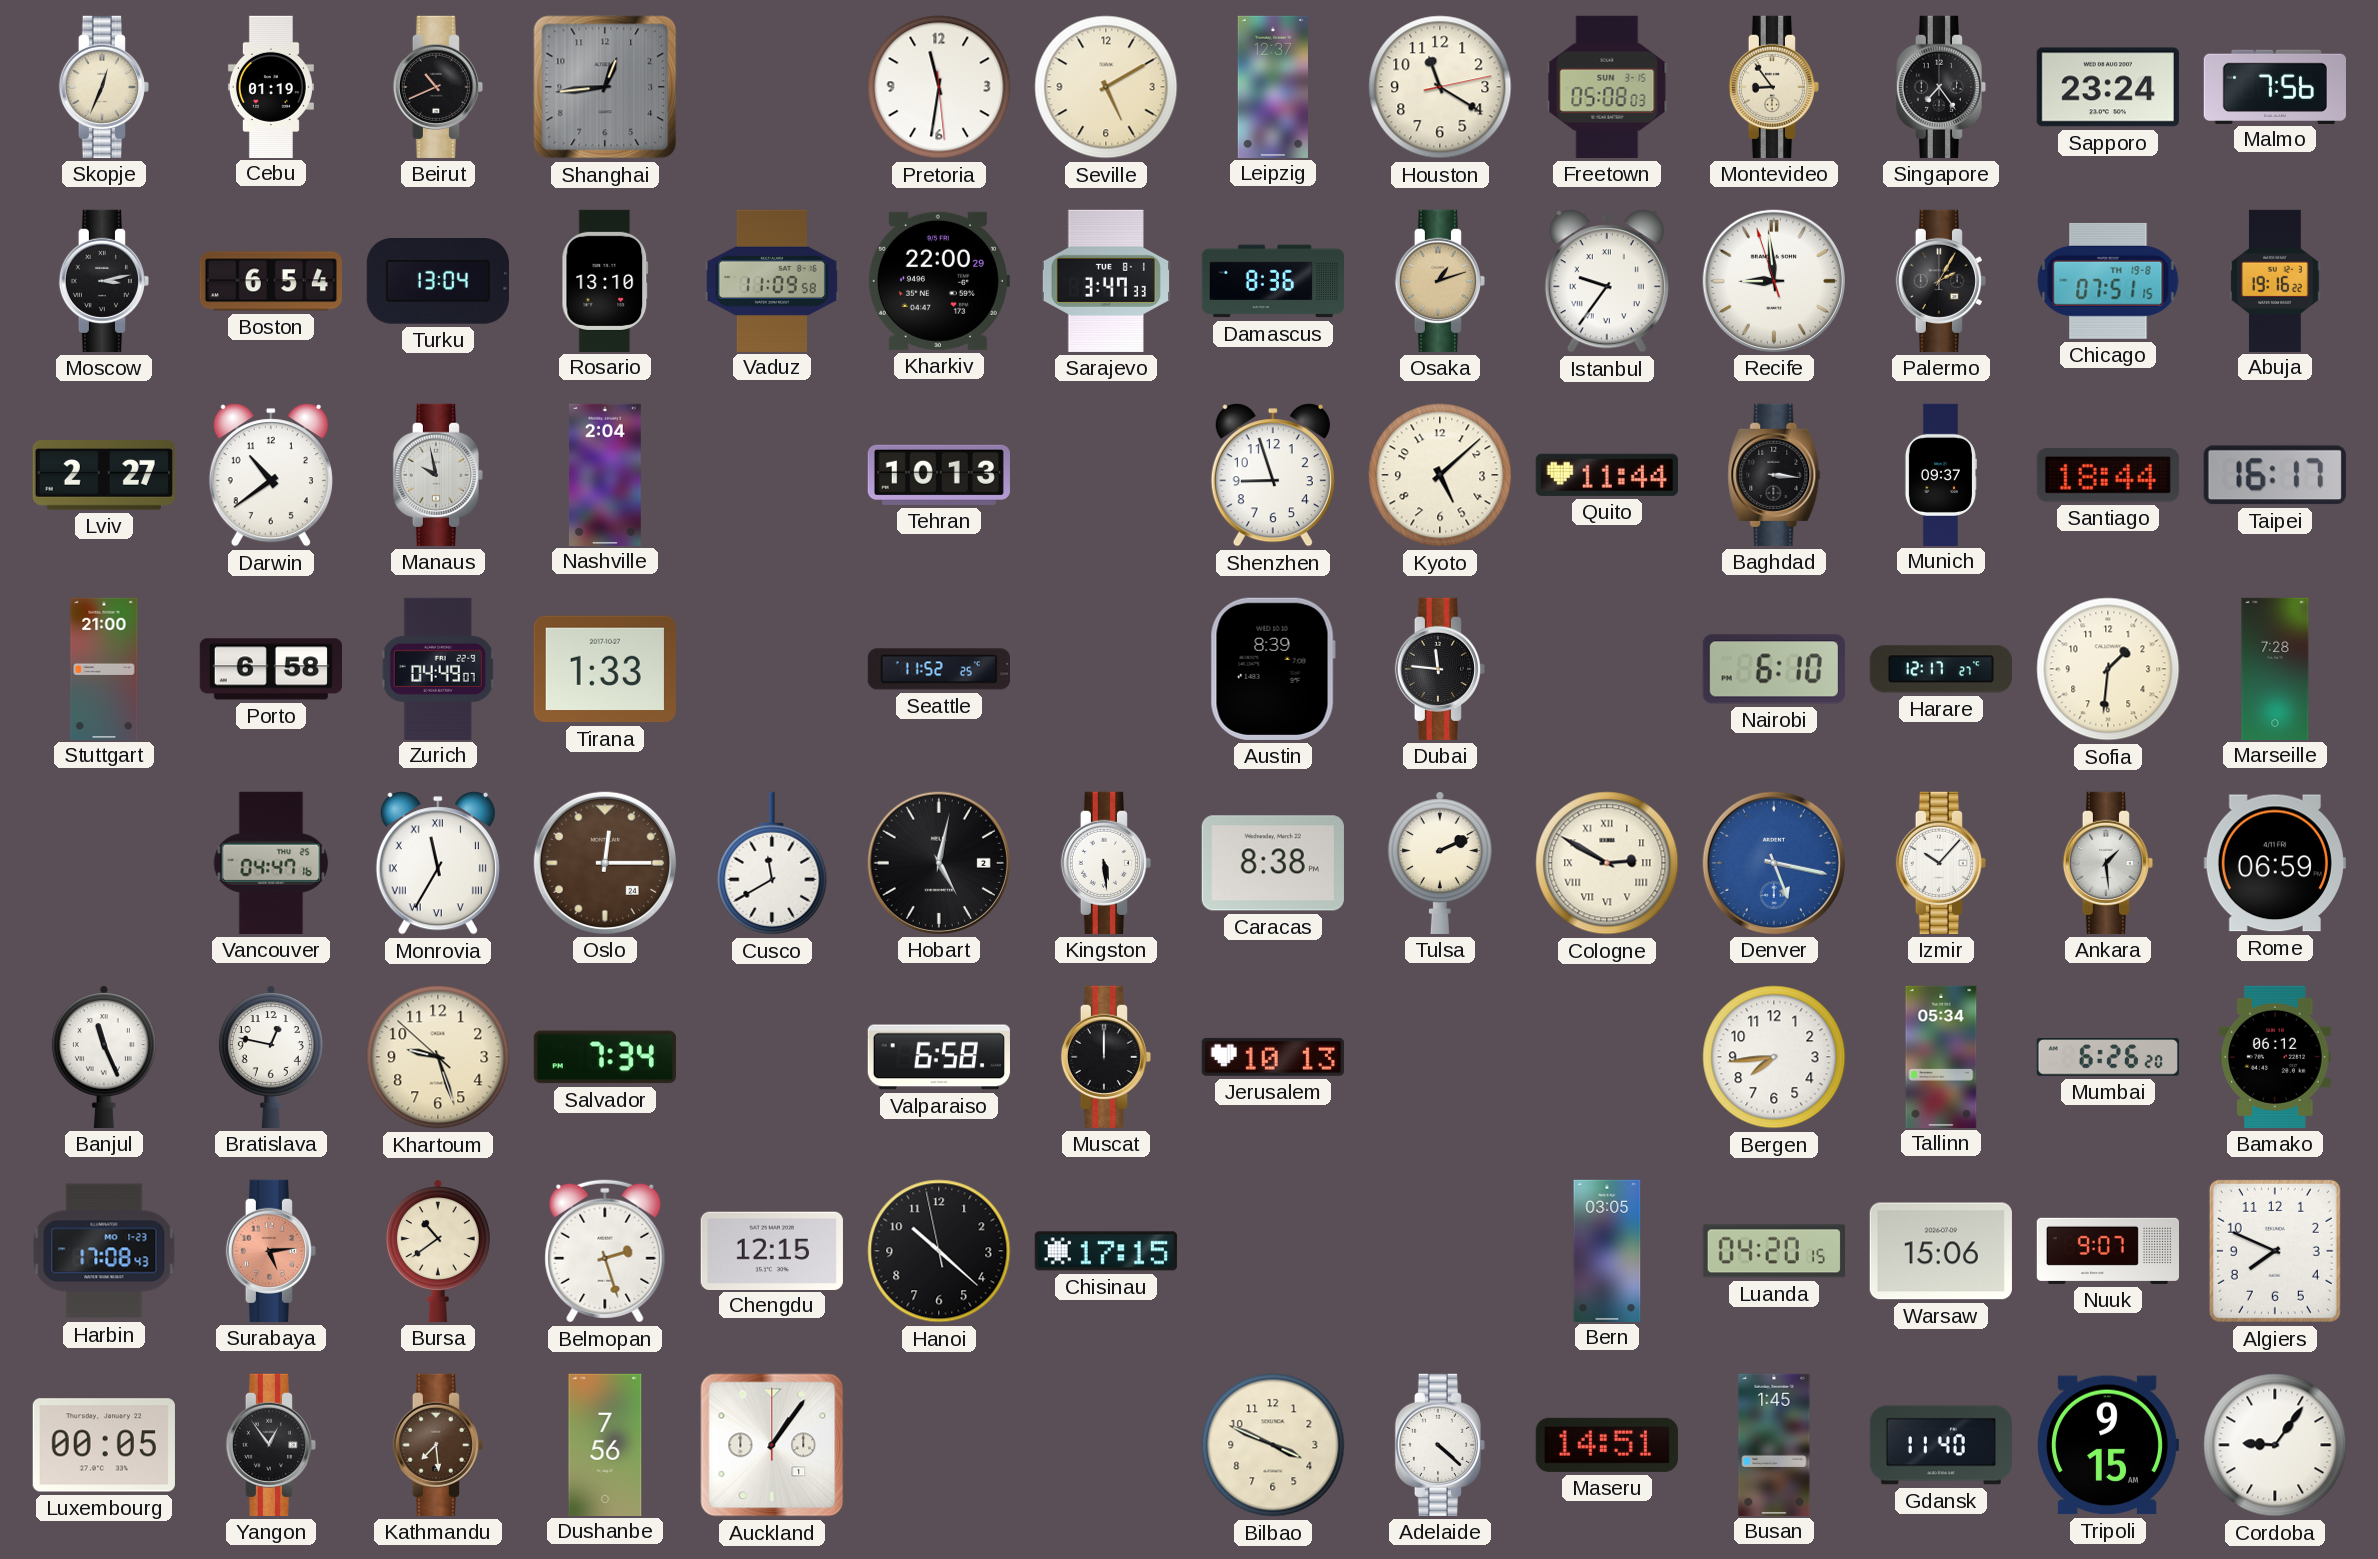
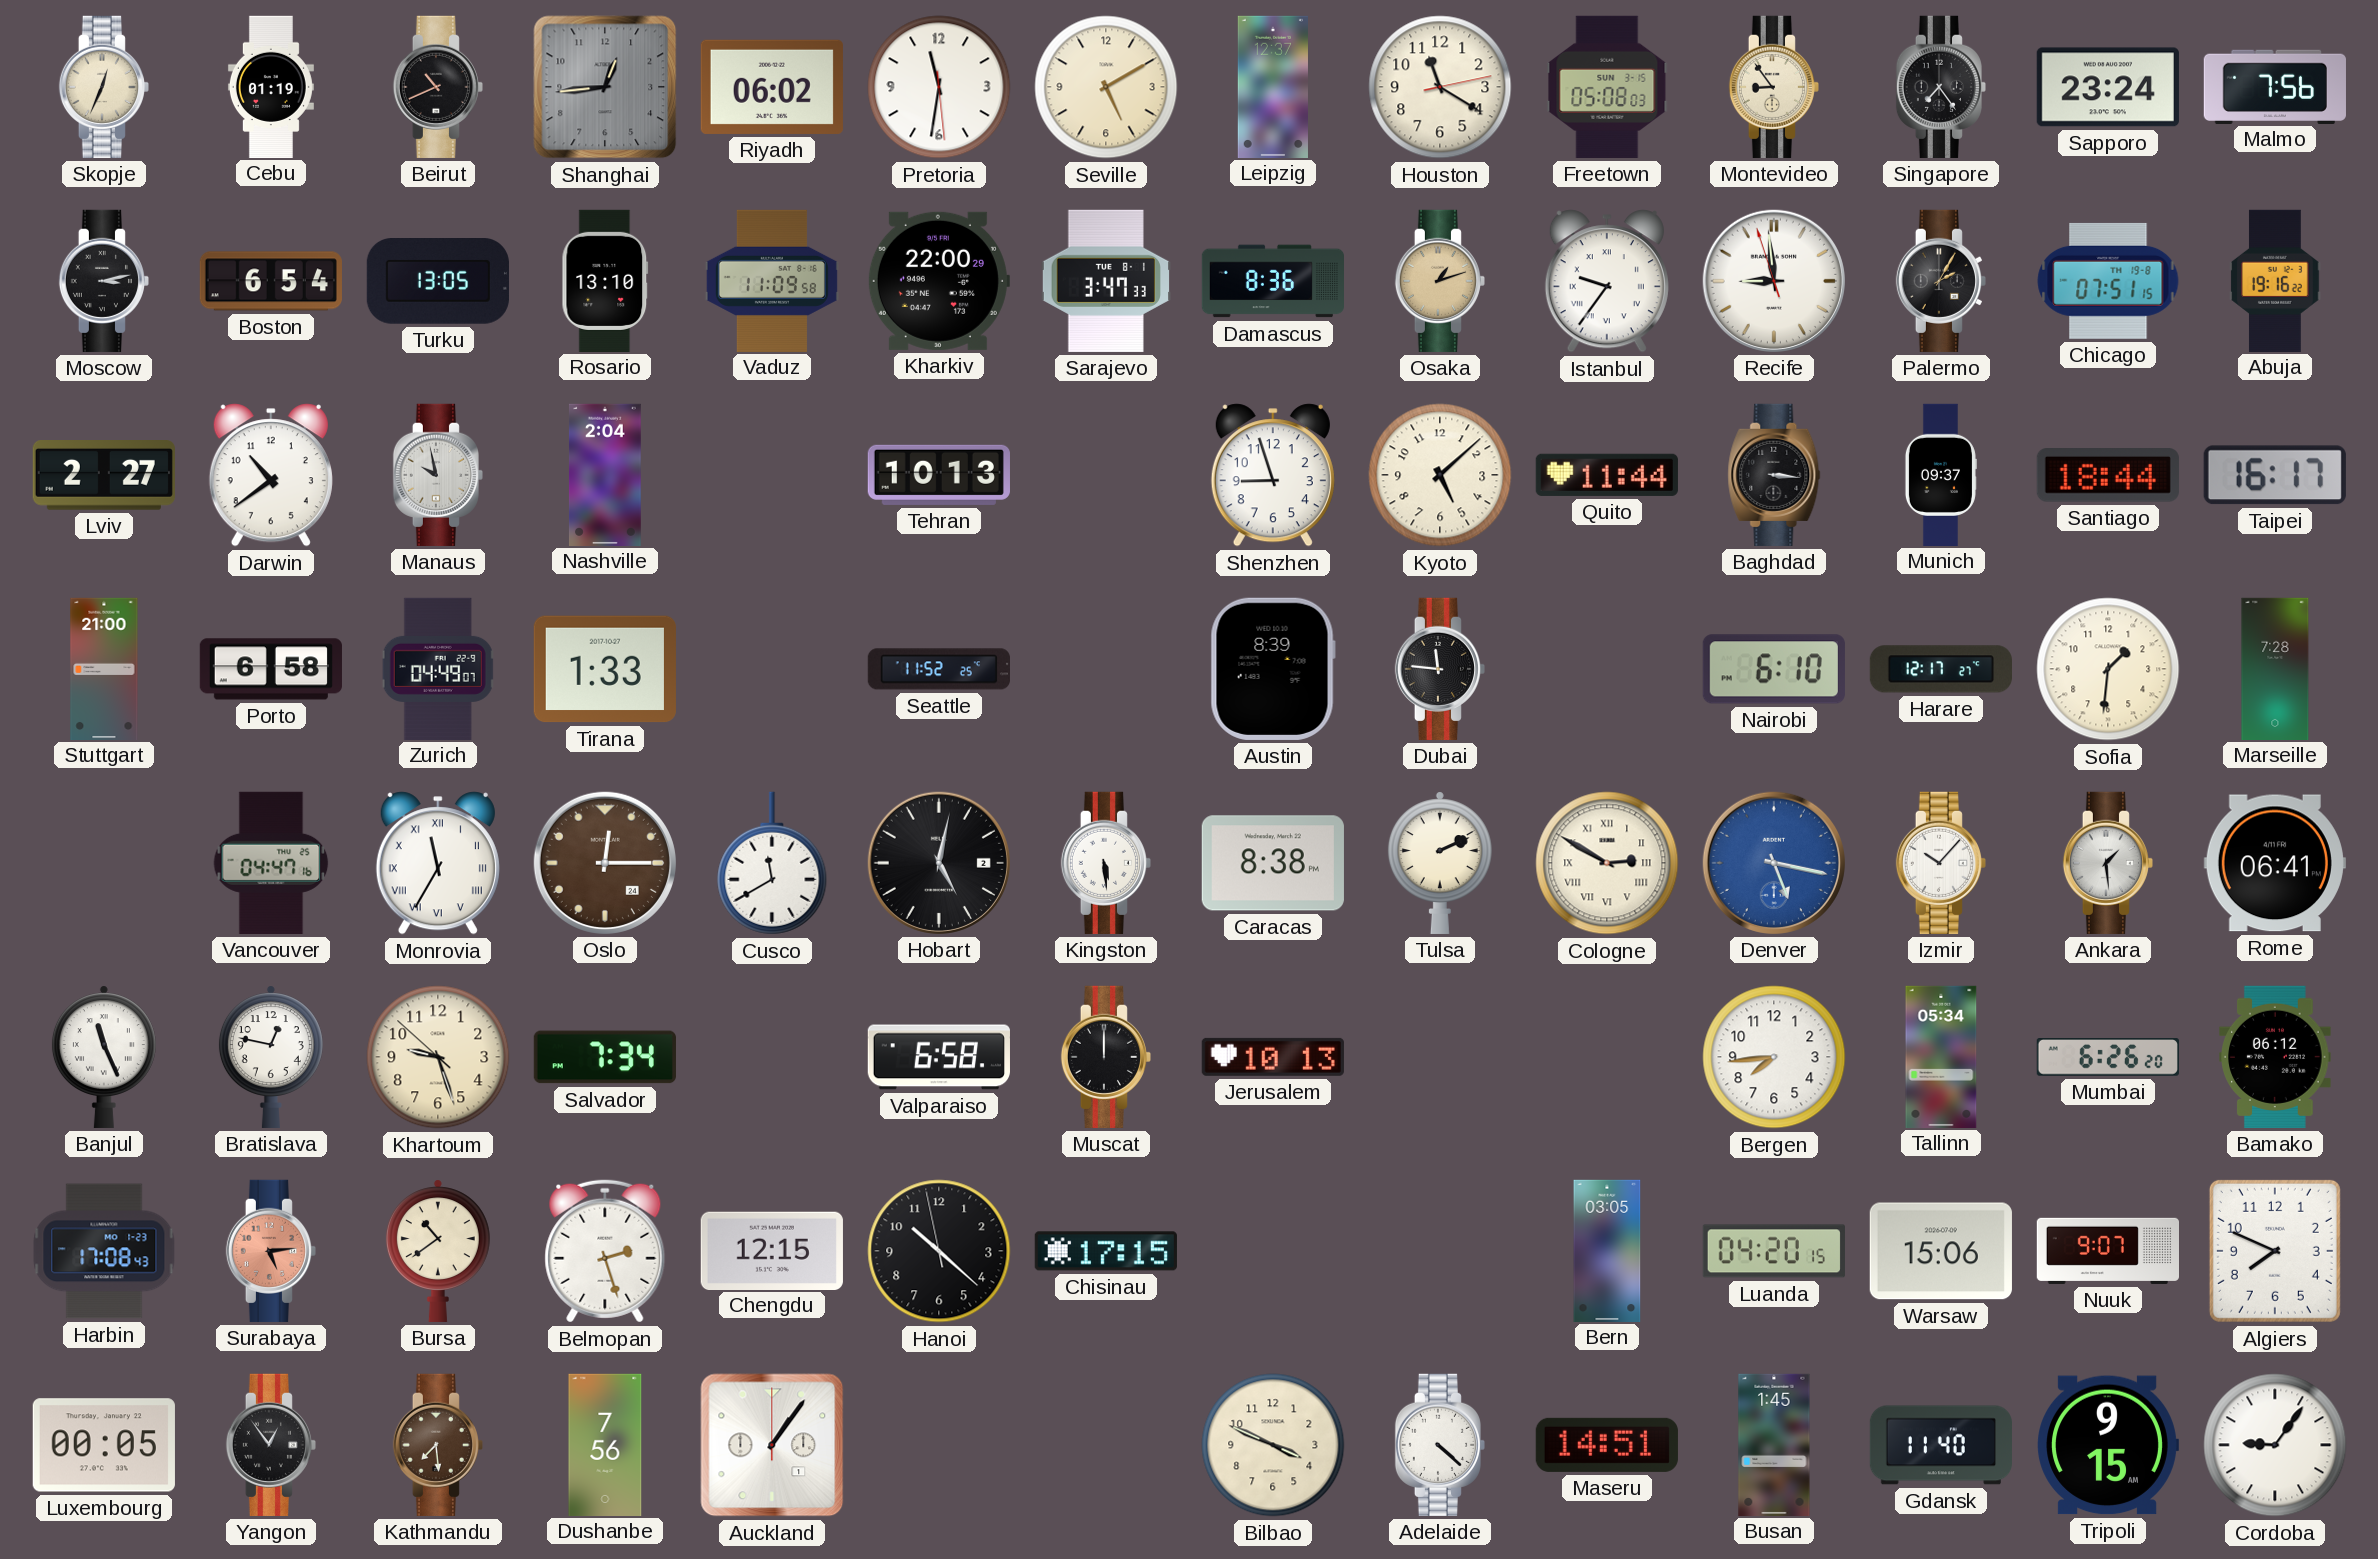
Riyadh: none -> 06:02
Turku: 13:04 -> 13:05
Rome: 06:59 -> 06:41
